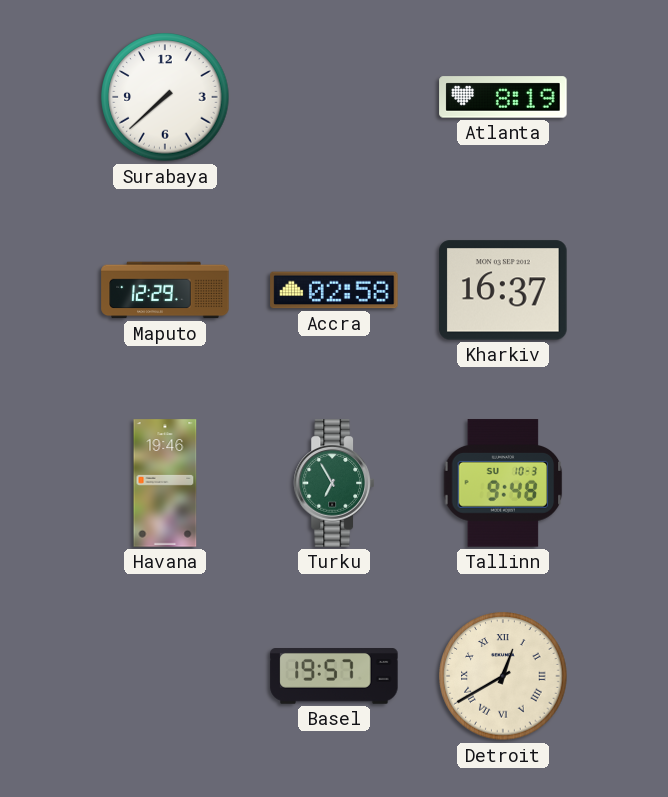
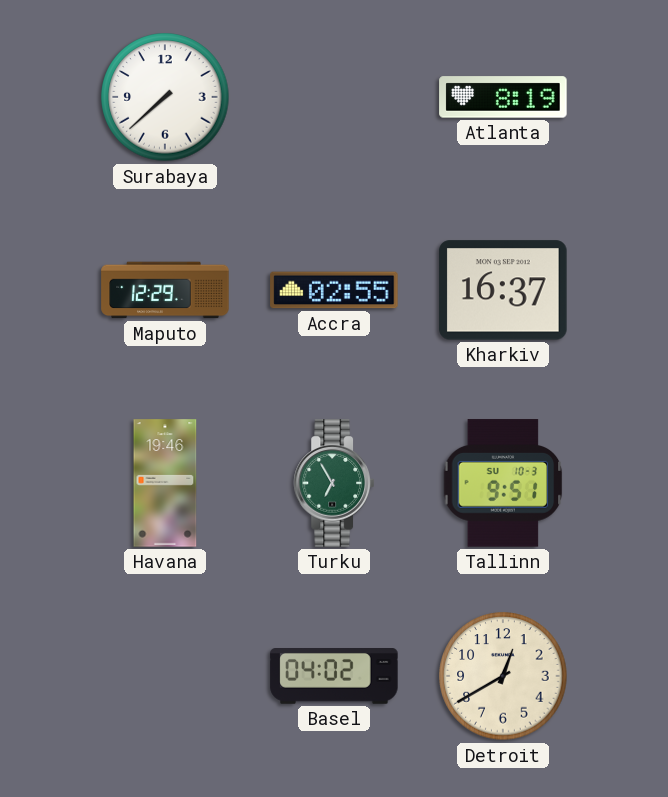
Accra: 02:58 -> 02:55
Tallinn: 9:48 -> 9:51
Basel: 19:57 -> 04:02
Detroit numerals: Roman -> Arabic
